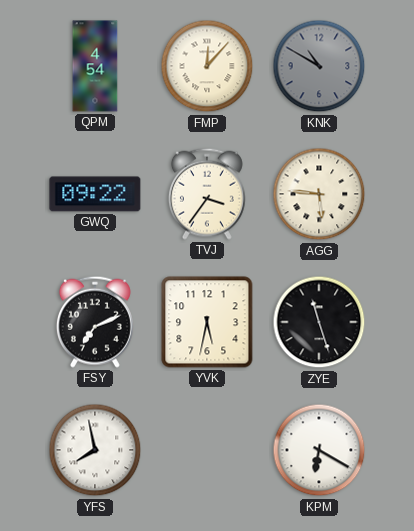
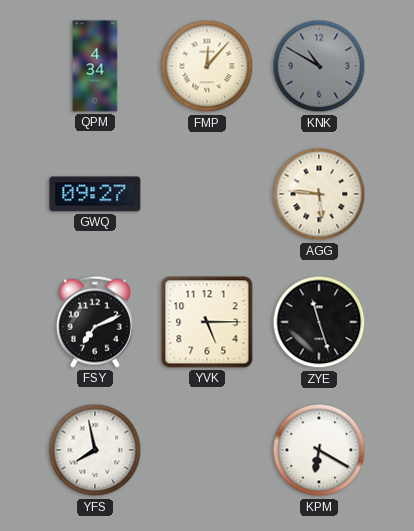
QPM: 4:54 -> 4:34
GWQ: 09:22 -> 09:27
TVJ: 3:36 -> none
YVK: 5:32 -> 5:15
